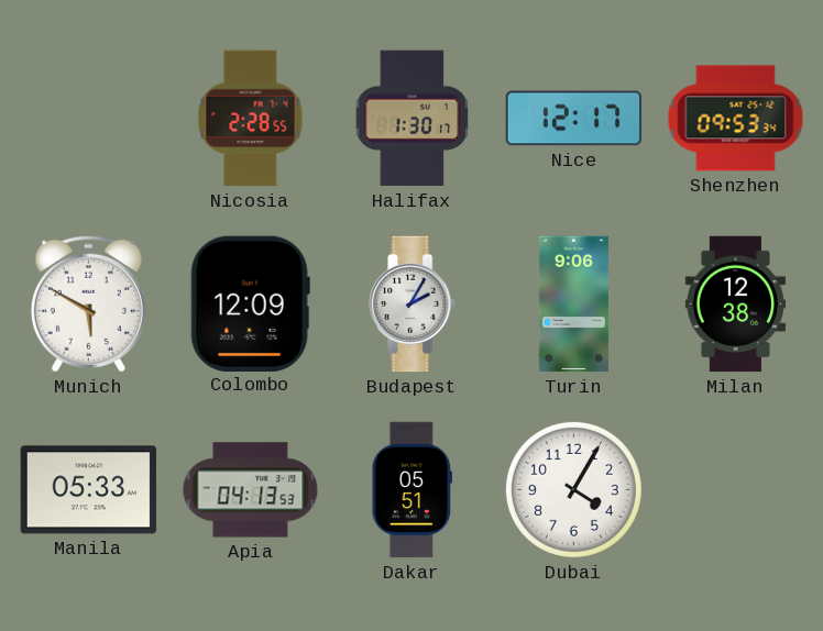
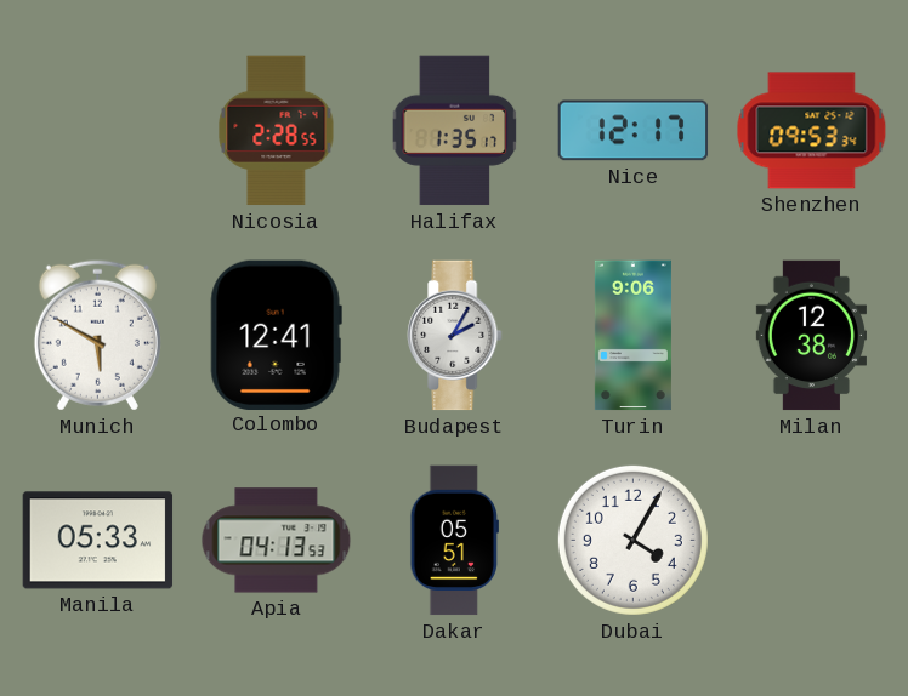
Halifax: 1:30 -> 1:35
Colombo: 12:09 -> 12:41
